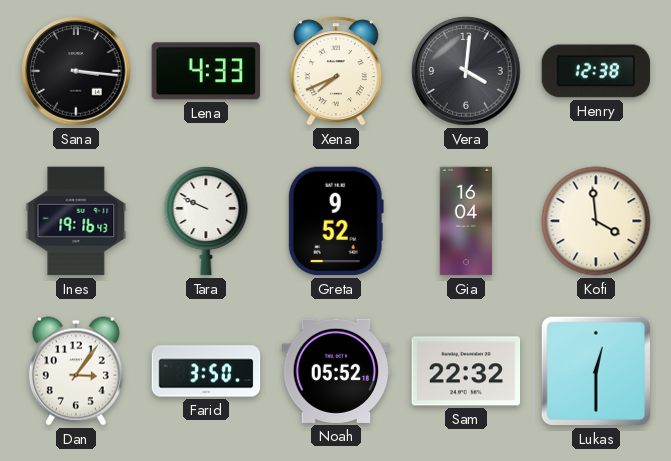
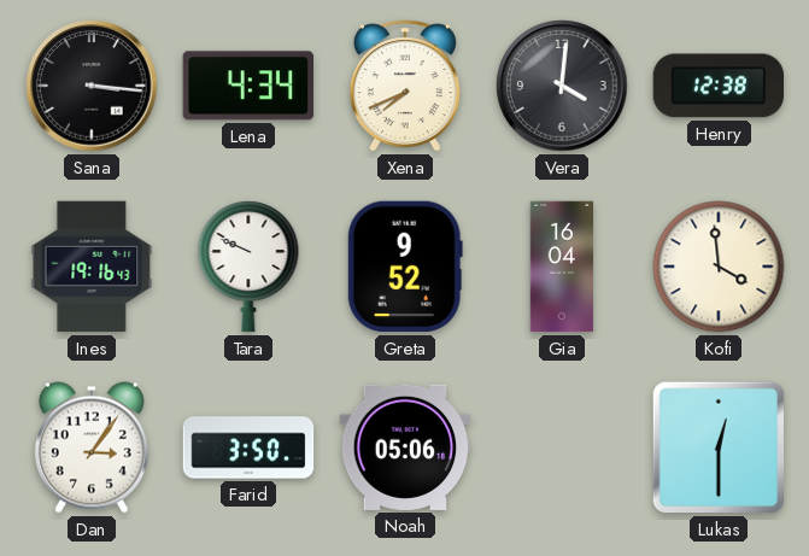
Lena: 4:33 -> 4:34
Noah: 05:52 -> 05:06
Sam: 22:32 -> none
